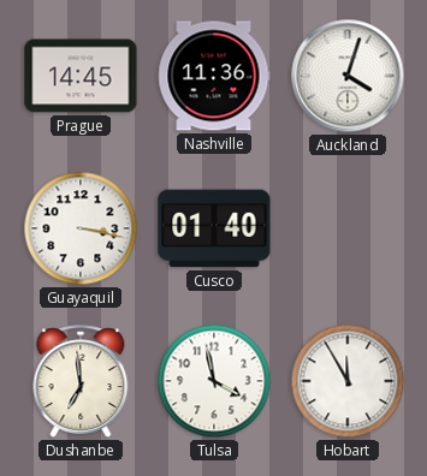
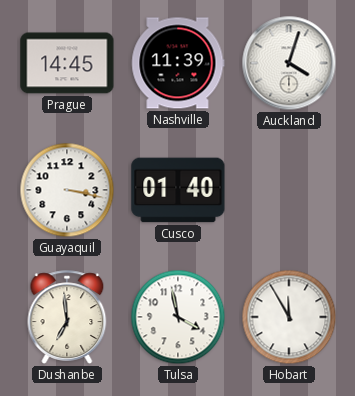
Nashville: 11:36 -> 11:39
